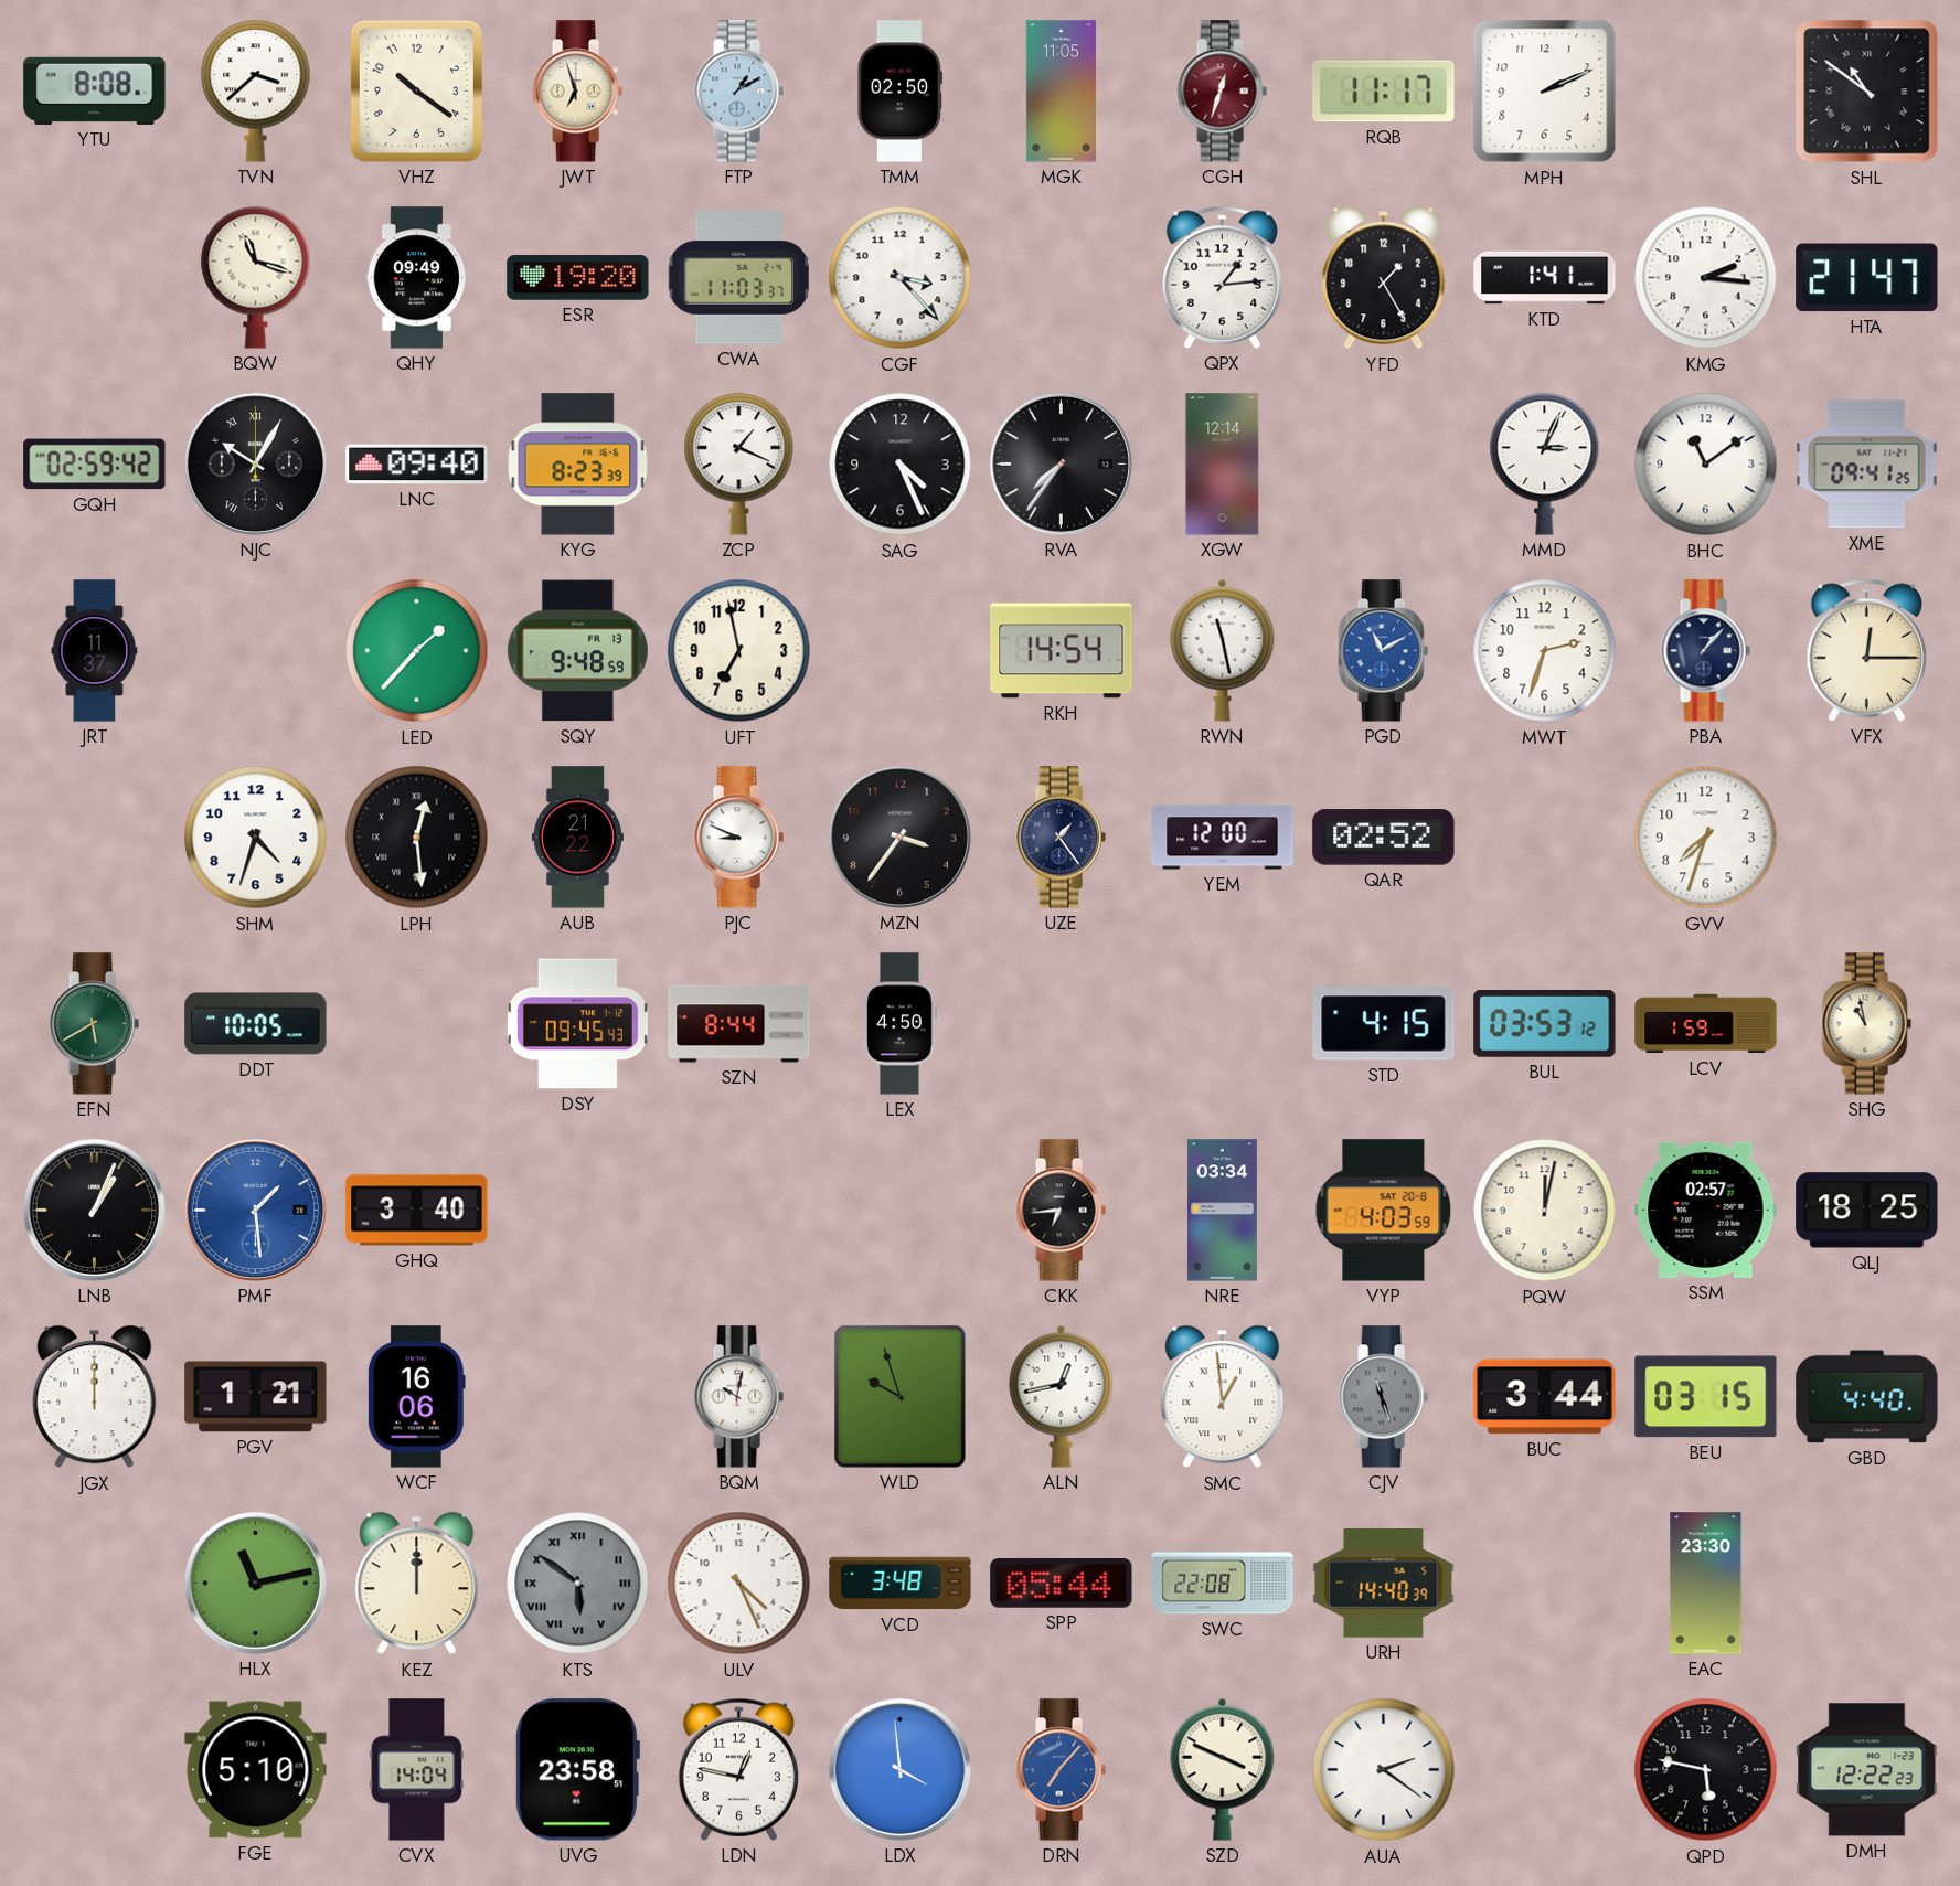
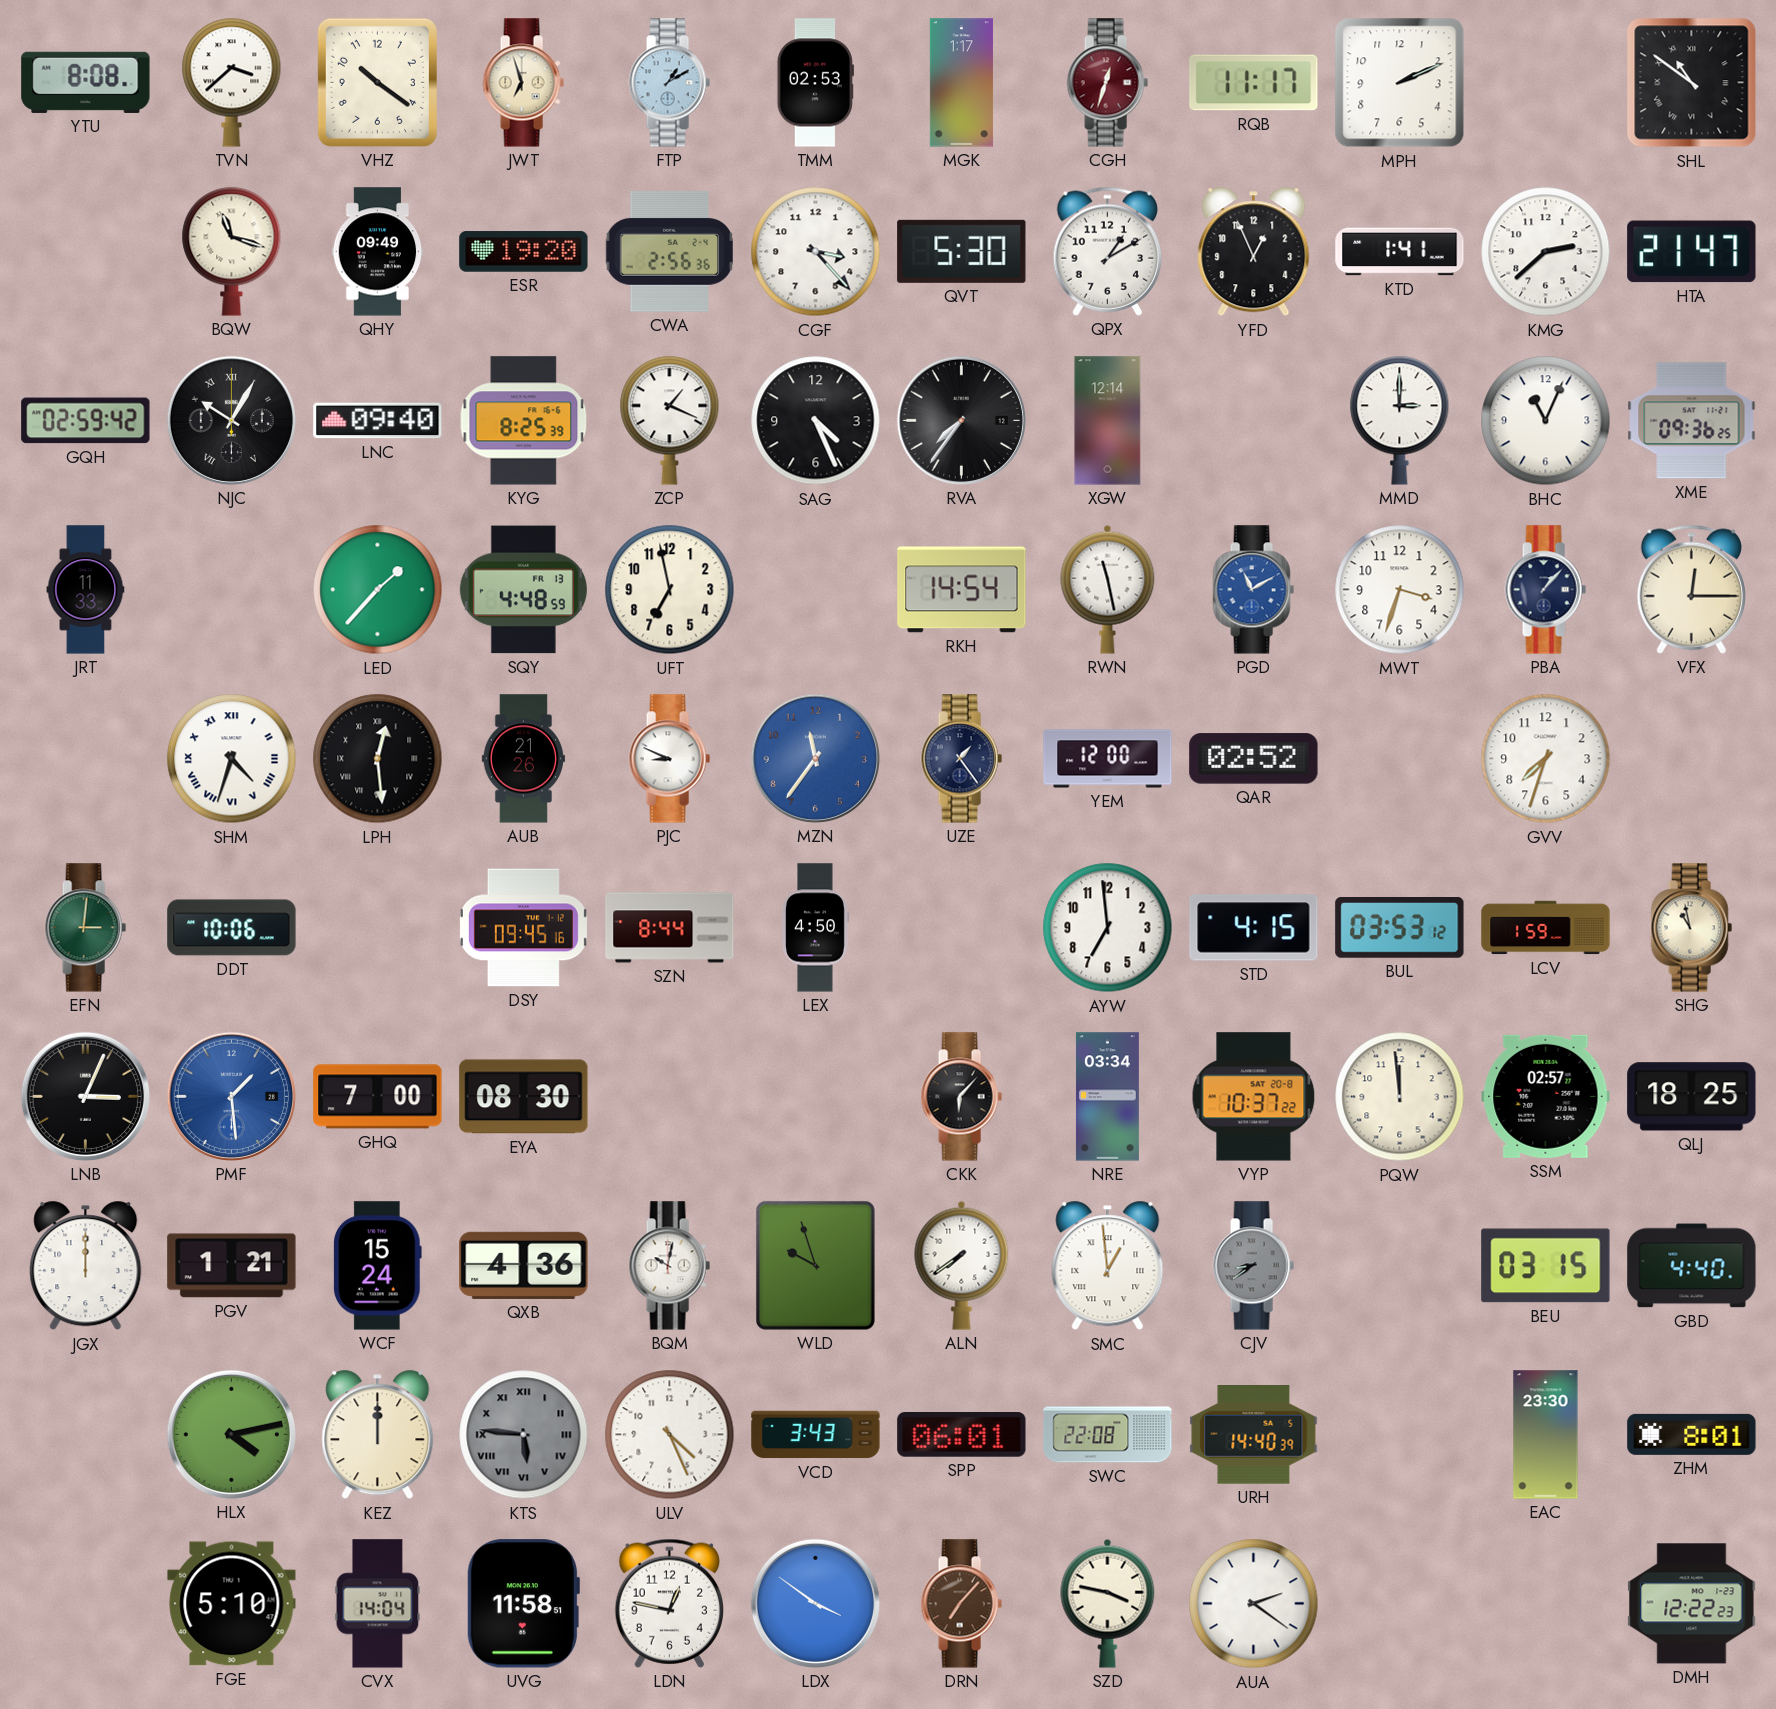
TMM: 02:50 -> 02:53
MGK: 11:05 -> 1:17
CWA: 11:03 -> 2:56
QVT: none -> 5:30
QPX: 1:14 -> 1:10
YFD: 1:25 -> 12:56
KMG: 2:16 -> 2:38
KYG: 8:23 -> 8:25
MMD: 3:04 -> 3:00
BHC: 11:09 -> 11:04
XME: 09:41 -> 09:36
JRT: 11:37 -> 11:33
SQY: 9:48 -> 4:48
MWT: 2:33 -> 3:33
SHM numerals: Arabic -> Roman
AUB: 21:22 -> 21:26
MZN: 3:36 -> 11:36
MZN dial: black -> blue
EFN: 5:40 -> 3:01
DDT: 10:05 -> 10:06
DSY: 09:45:43 -> 09:45:16
AYW: none -> 6:59
LNB: 1:04 -> 3:04
GHQ: 3:40 -> 7:00
EYA: none -> 08:30
CKK: 6:44 -> 6:07
VYP: 4:03 -> 10:37
PQW: 12:02 -> 11:59
WCF: 16:06 -> 15:24
QXB: none -> 4:36
ALN: 12:43 -> 7:39
CJV: 11:27 -> 8:39
BUC: 3:44 -> none
HLX: 11:13 -> 4:13
KTS: 5:51 -> 5:46
VCD: 3:48 -> 3:43
SPP: 05:44 -> 06:01
ZHM: none -> 8:01
UVG: 23:58 -> 11:58
LDX: 3:59 -> 3:51
DRN dial: blue -> brown
SZD: 3:49 -> 3:47
QPD: 5:47 -> none
